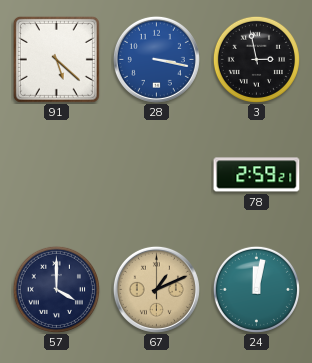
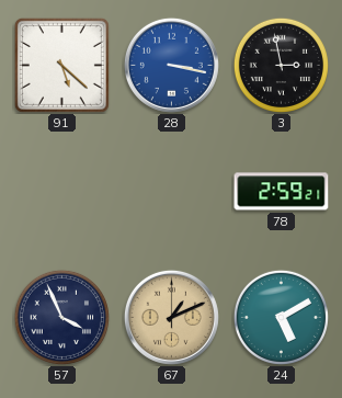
57: 4:00 -> 3:56
24: 12:02 -> 5:10
